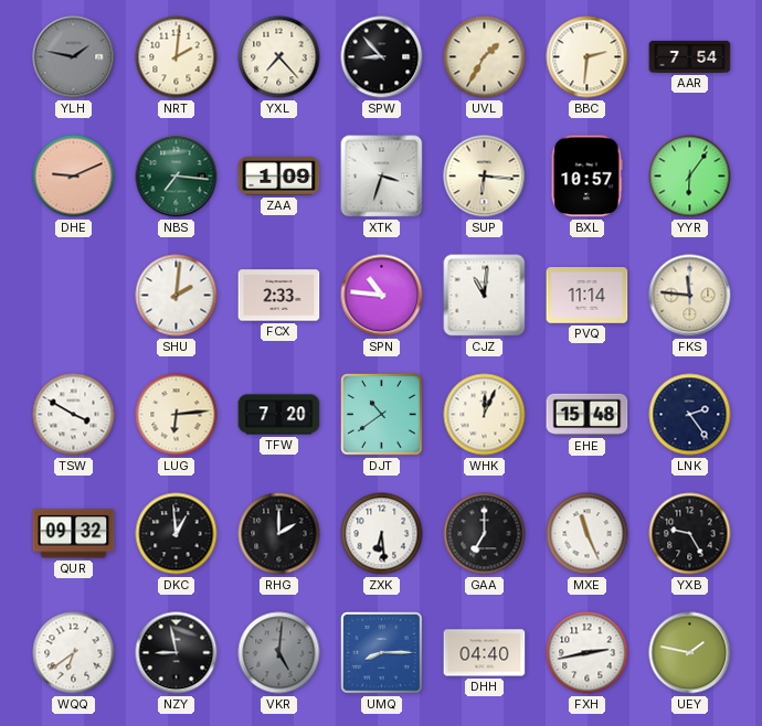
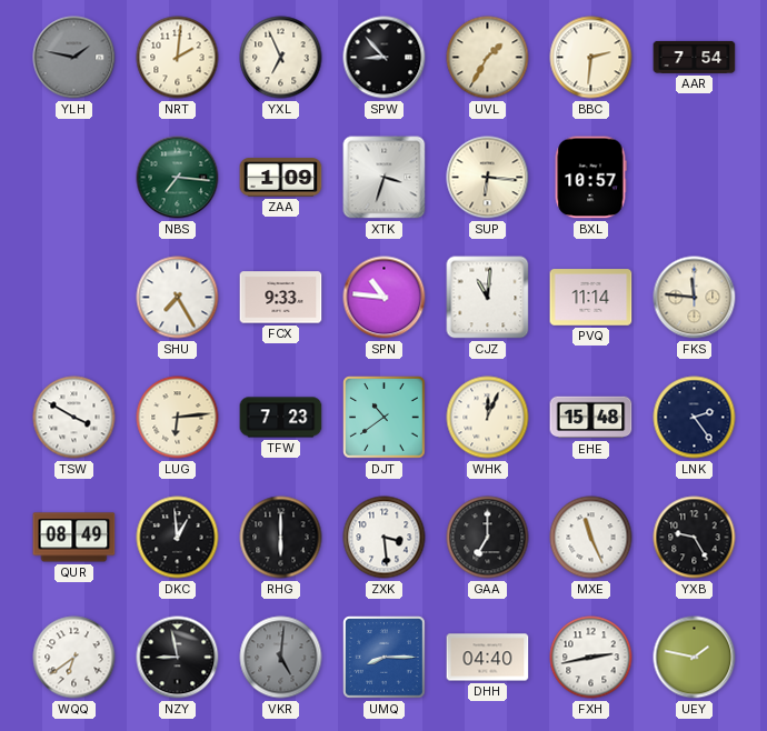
YXL: 7:23 -> 6:56
DHE: 9:11 -> none
YYR: 6:06 -> none
SHU: 2:01 -> 7:25
FCX: 2:33 -> 9:33
TFW: 7:20 -> 7:23
QUR: 09:32 -> 08:49
RHG: 2:00 -> 6:00
ZXK: 6:29 -> 3:29
